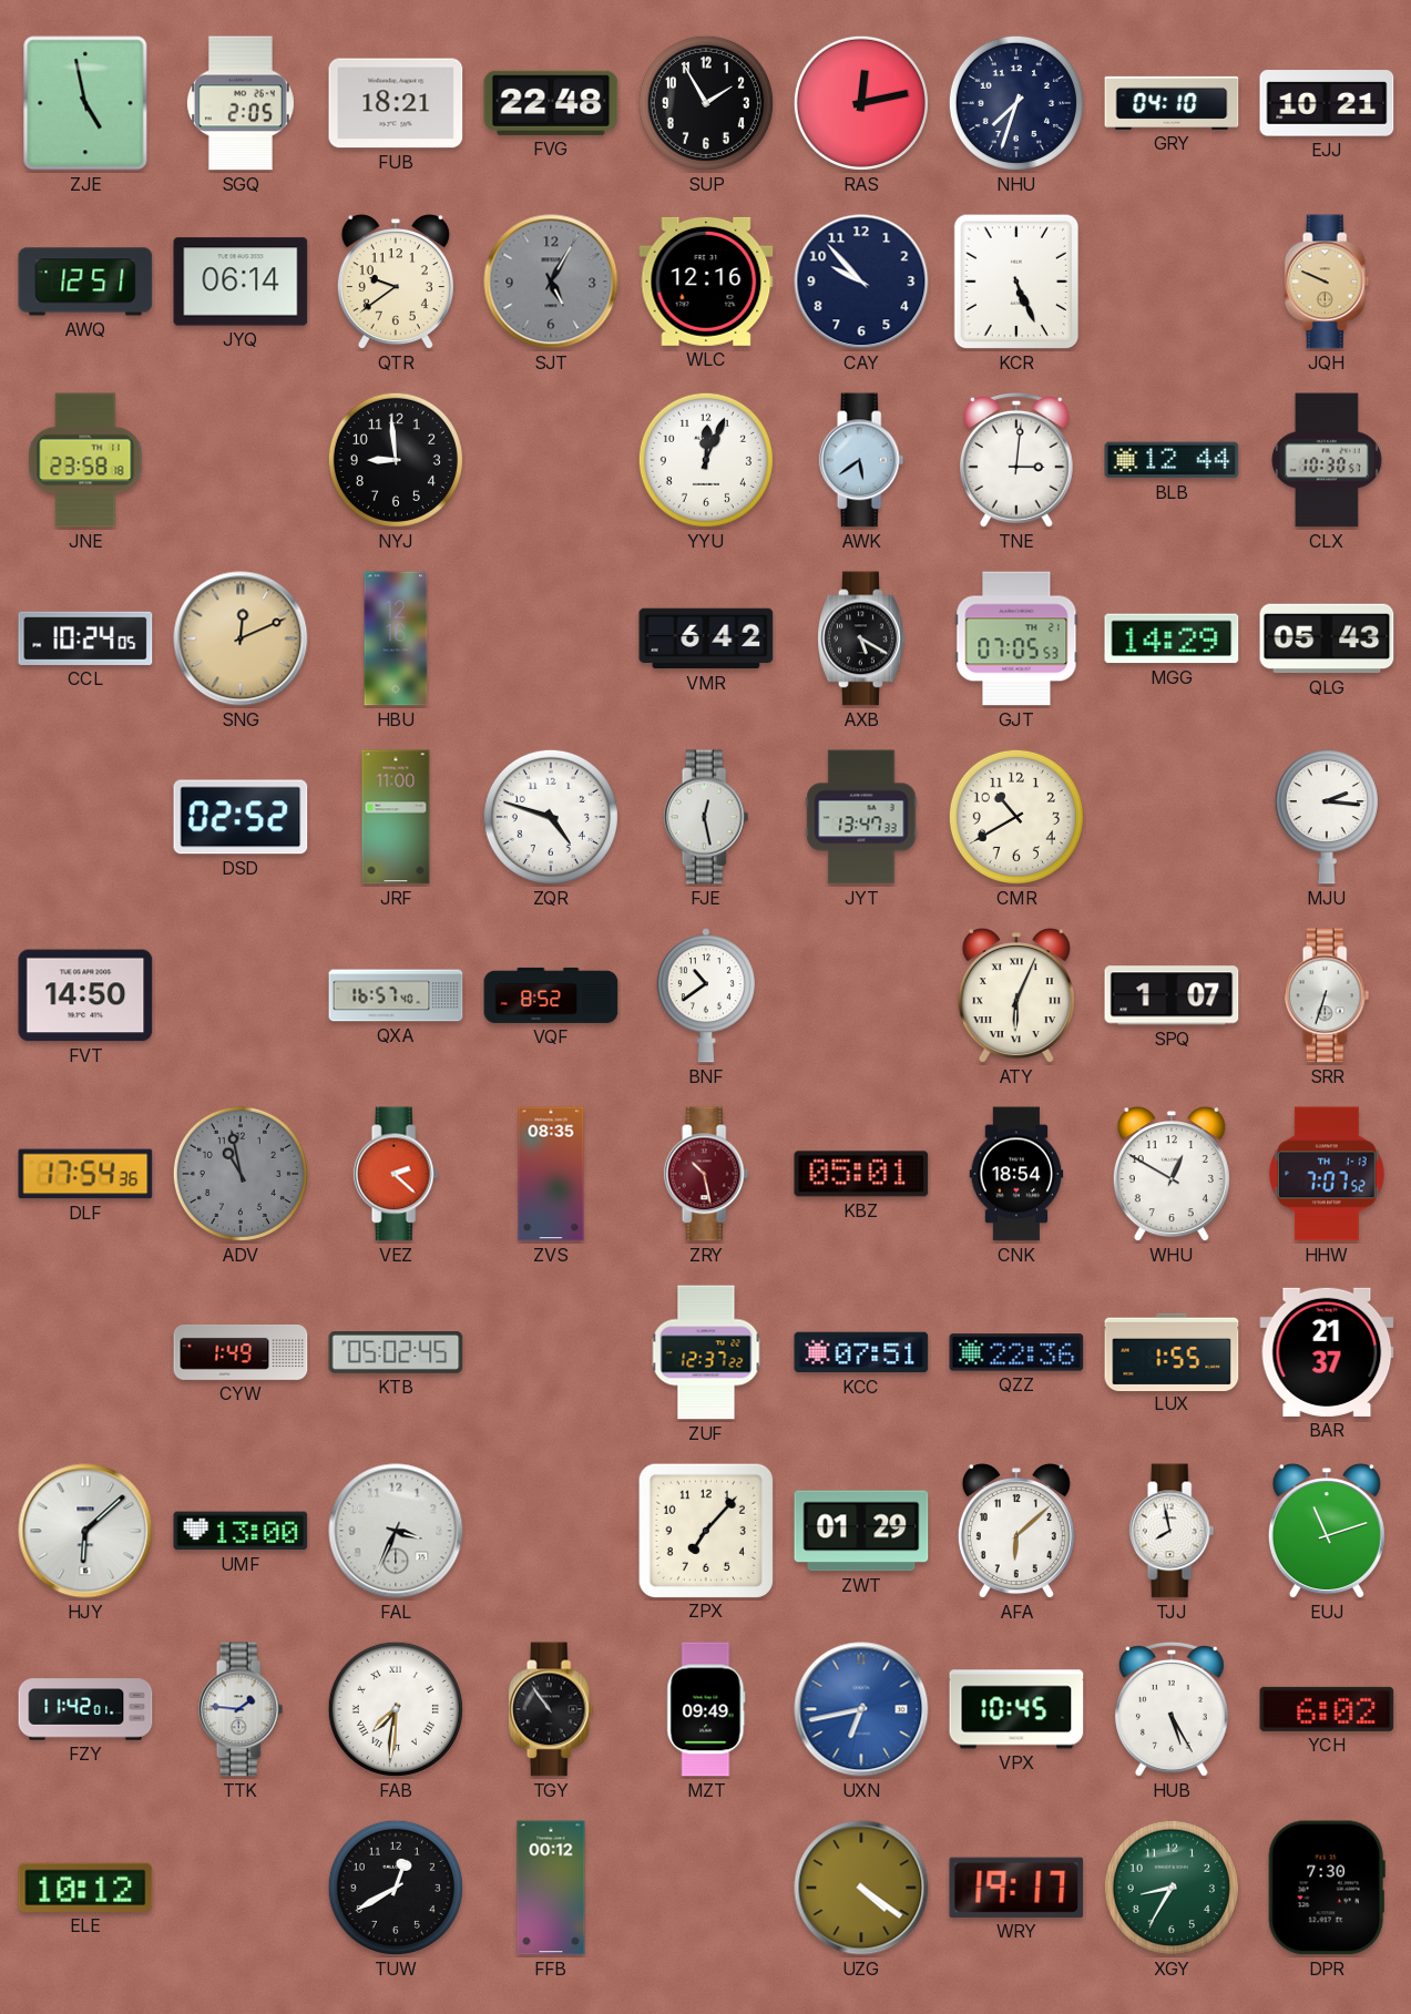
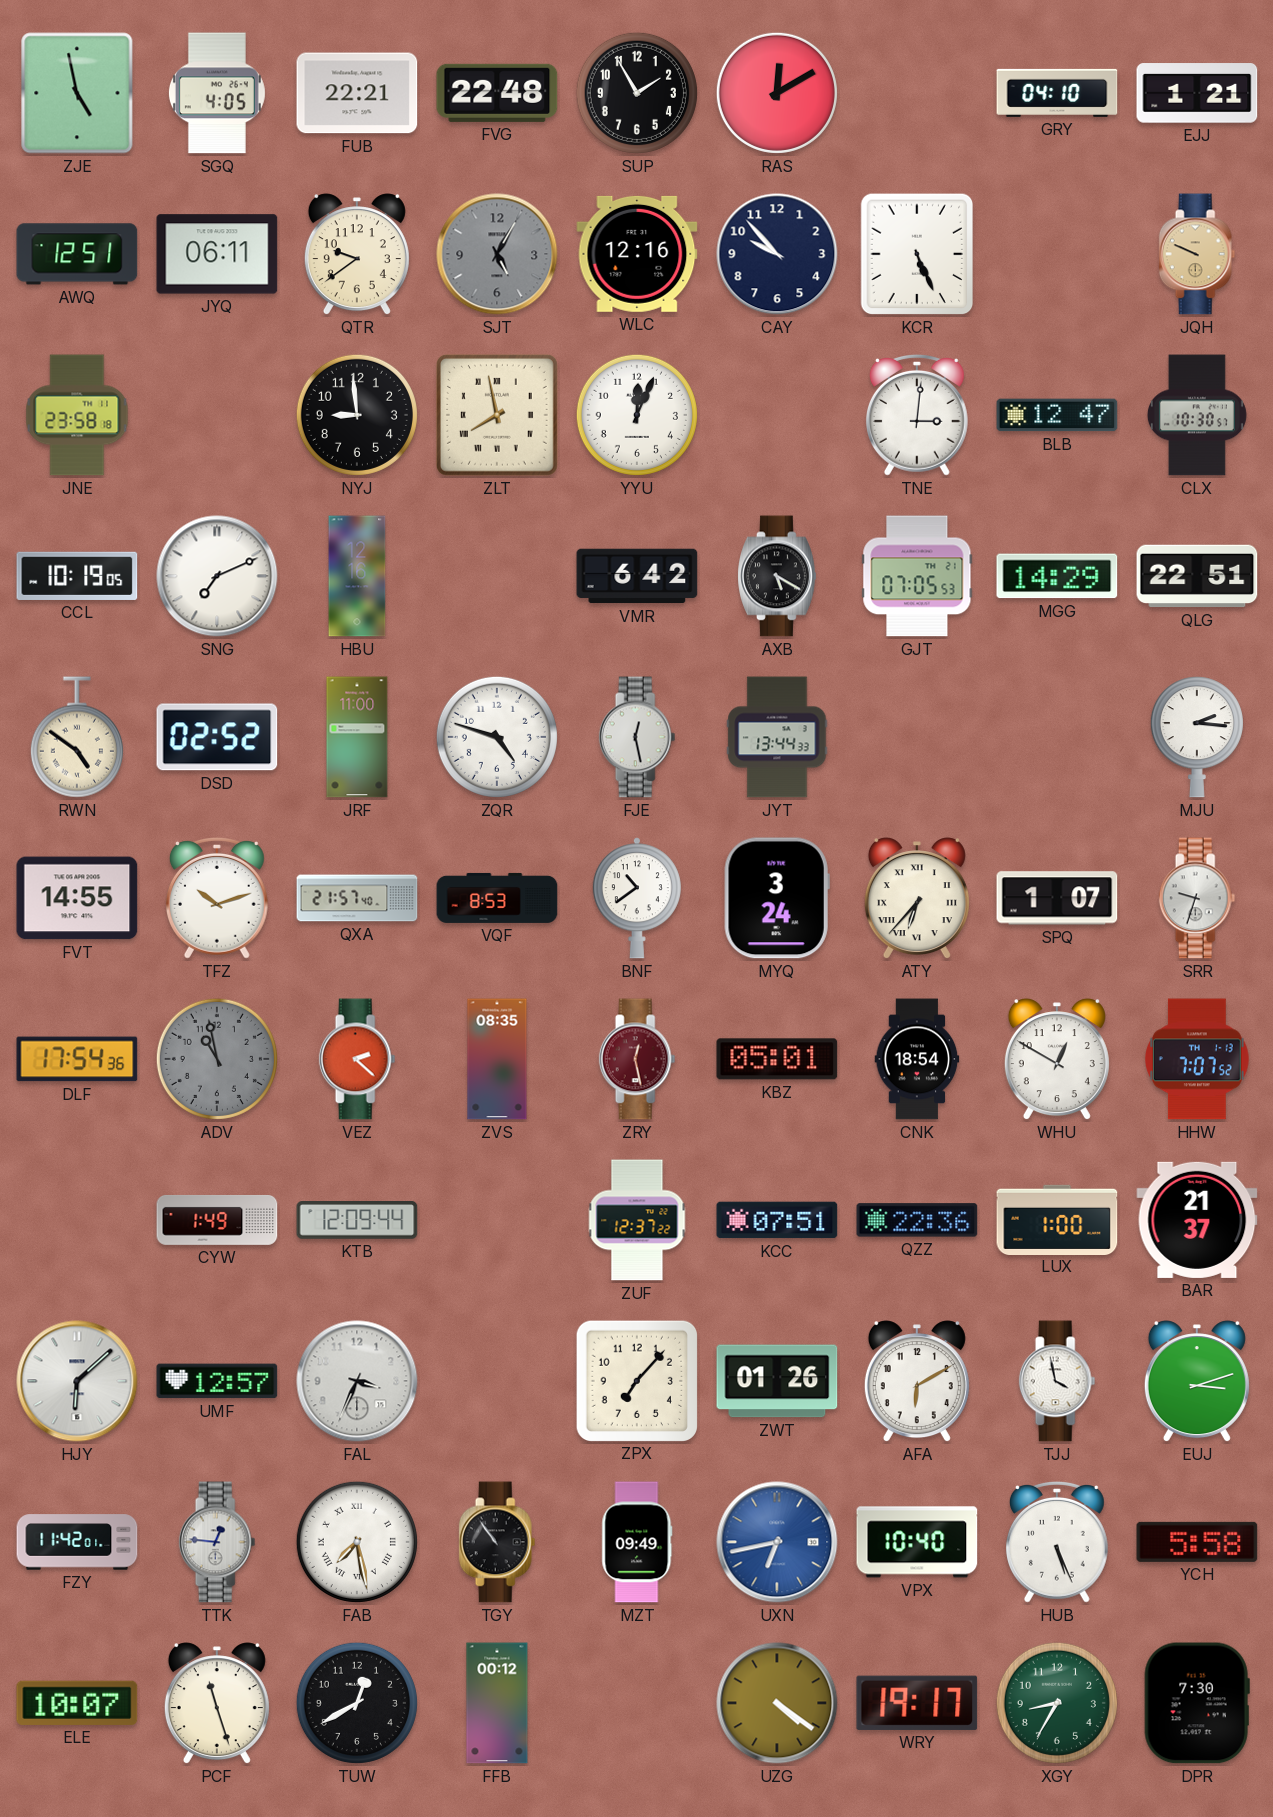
SGQ: 2:05 -> 4:05
FUB: 18:21 -> 22:21
RAS: 12:13 -> 12:10
NHU: 7:33 -> none
EJJ: 10:21 -> 1:21
JYQ: 06:14 -> 06:11
ZLT: none -> 7:58
AWK: 5:39 -> none
BLB: 12:44 -> 12:47
CCL: 10:24 -> 10:19
SNG: 12:11 -> 7:11
SNG dial: champagne -> white
QLG: 05:43 -> 22:51
RWN: none -> 4:51
JYT: 13:47 -> 13:44
CMR: 10:40 -> none
FVT: 14:50 -> 14:55
TFZ: none -> 10:12
QXA: 16:57 -> 21:57
VQF: 8:52 -> 8:53
MYQ: none -> 3:24
ATY: 6:04 -> 6:37
SRR: 6:33 -> 9:33
ZRY: 10:28 -> 12:28
KTB: 05:02 -> 12:09
LUX: 1:55 -> 1:00
UMF: 13:00 -> 12:57
ZWT: 01:29 -> 01:26
AFA: 6:08 -> 6:10
TJJ: 7:58 -> 3:58
EUJ: 11:12 -> 3:12
TTK: 1:46 -> 12:46
FAB: 7:31 -> 7:28
VPX: 10:45 -> 10:40
HUB: 5:25 -> 5:26
YCH: 6:02 -> 5:58
ELE: 10:12 -> 10:07
PCF: none -> 11:27
